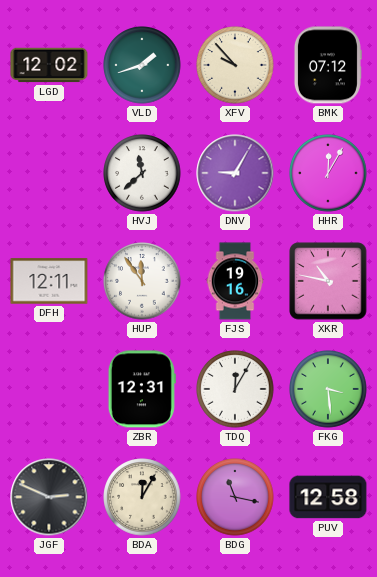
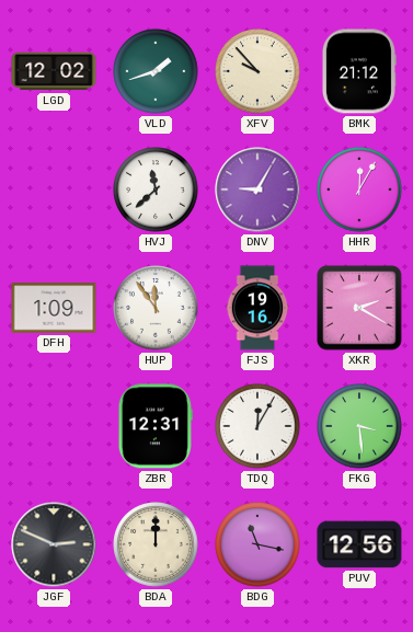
BMK: 07:12 -> 21:12
DFH: 12:11 -> 1:09
XKR: 10:47 -> 2:20
BDA: 12:05 -> 12:00
PUV: 12:58 -> 12:56
